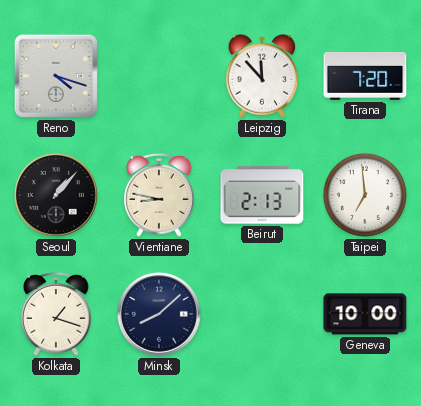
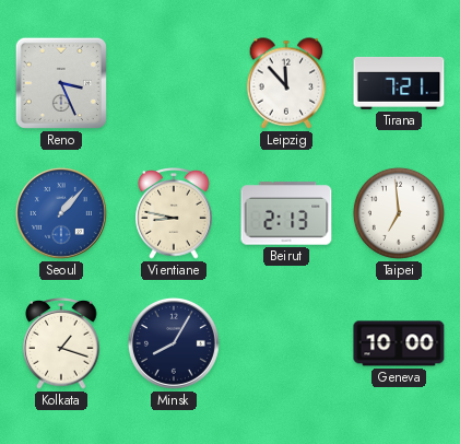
Reno: 4:18 -> 3:26
Tirana: 7:20 -> 7:21
Seoul dial: black -> blue
Minsk: 8:08 -> 8:05
